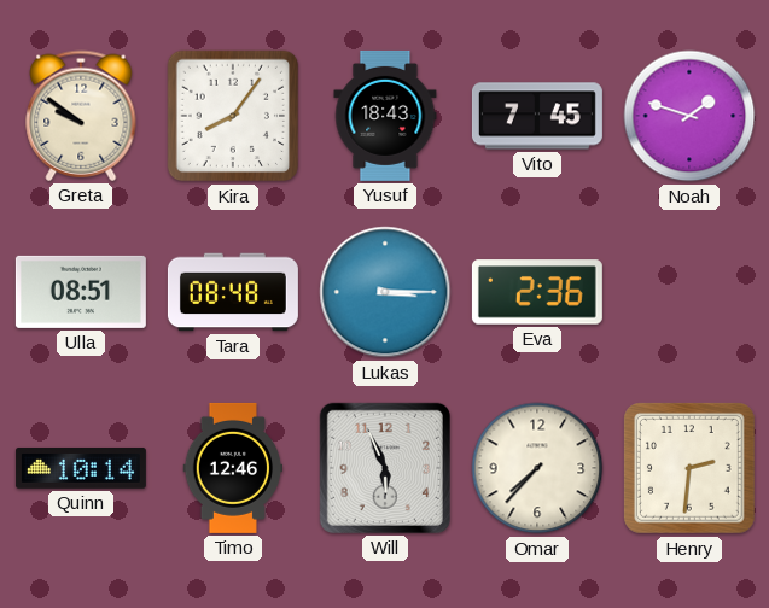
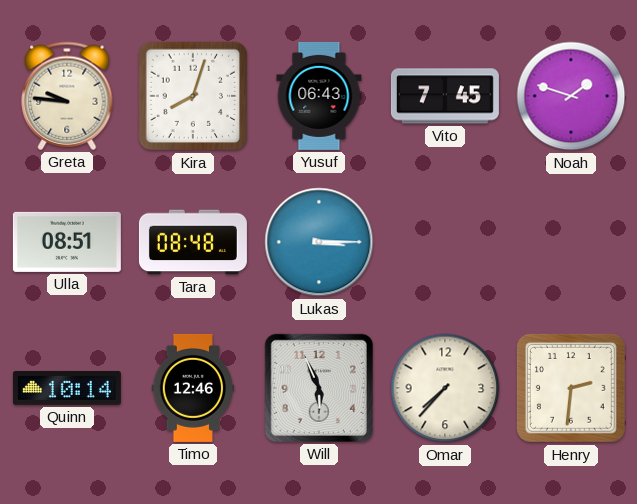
Greta: 9:51 -> 9:46
Kira: 8:06 -> 8:03
Yusuf: 18:43 -> 06:43
Eva: 2:36 -> none
